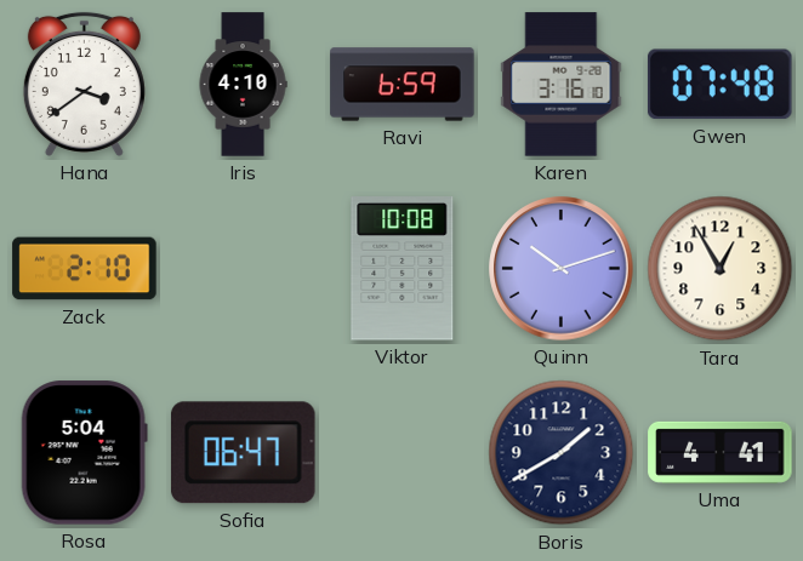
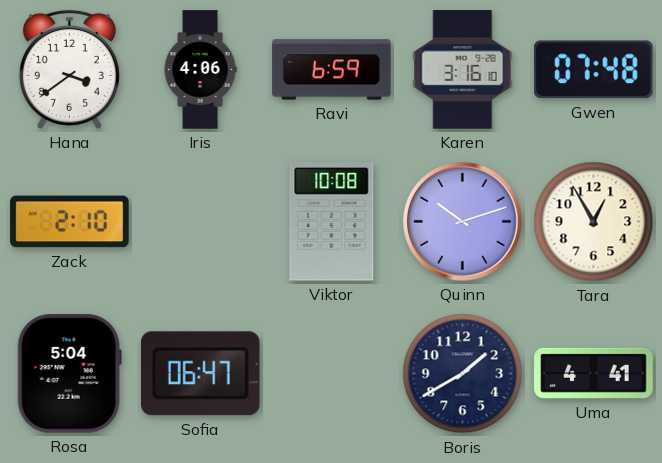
Iris: 4:10 -> 4:06
